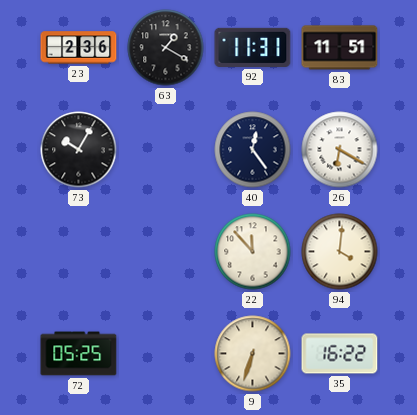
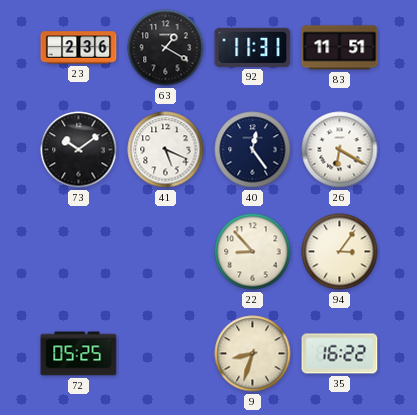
73: 10:05 -> 10:09
41: none -> 5:19
22: 11:53 -> 8:53
94: 4:01 -> 3:06
9: 6:33 -> 8:33
